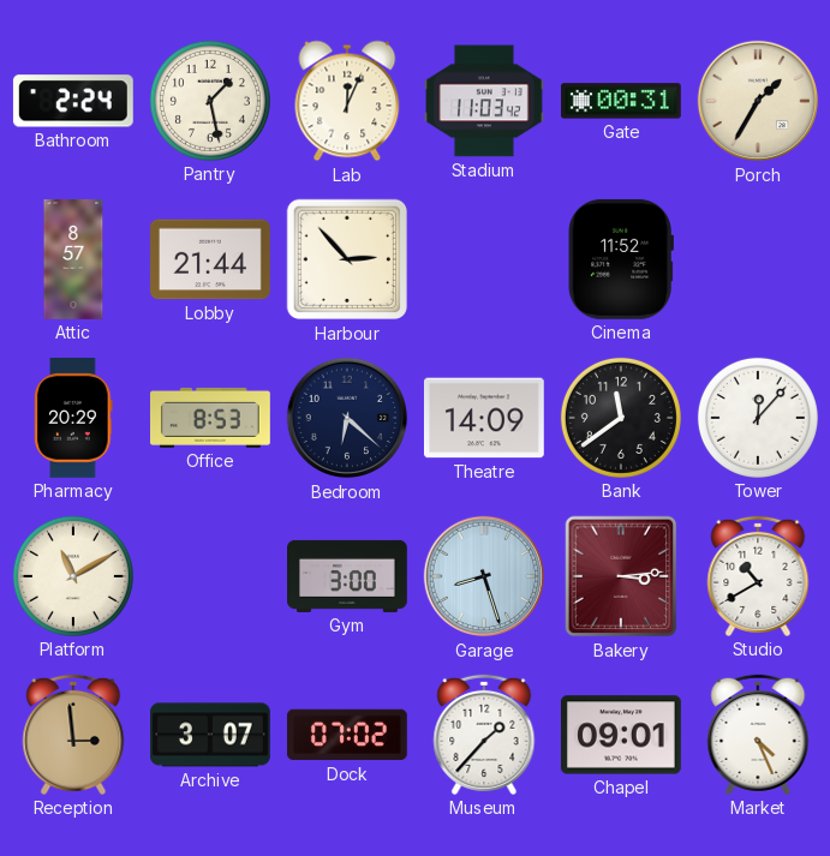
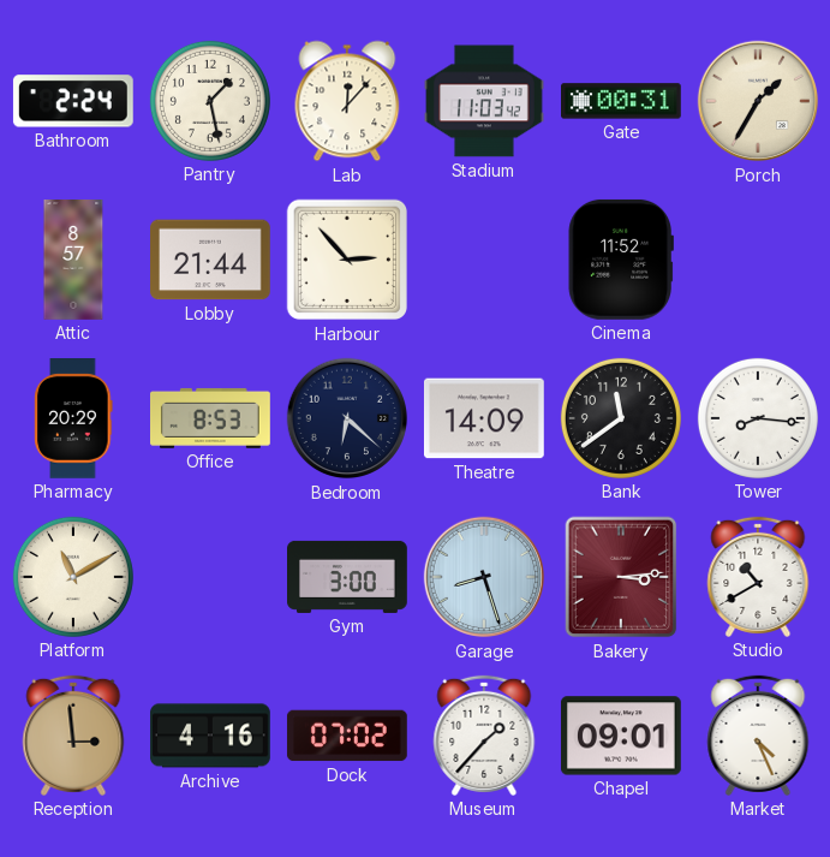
Lab: 12:04 -> 12:07
Tower: 12:07 -> 8:16
Archive: 3:07 -> 4:16
